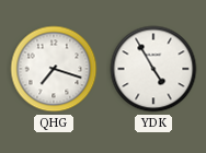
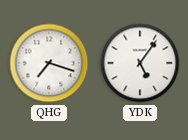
YDK: 4:55 -> 5:06
